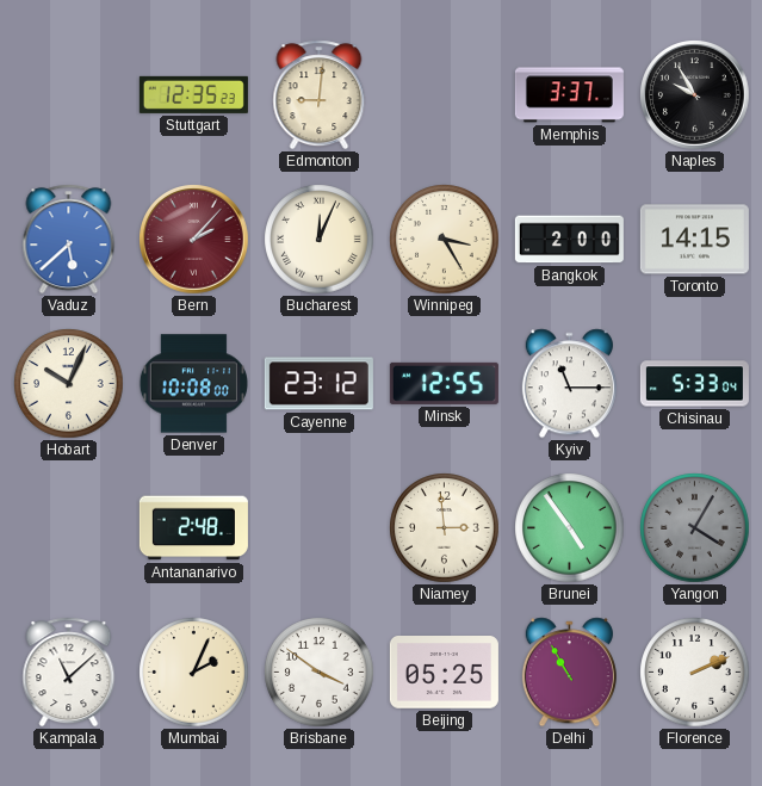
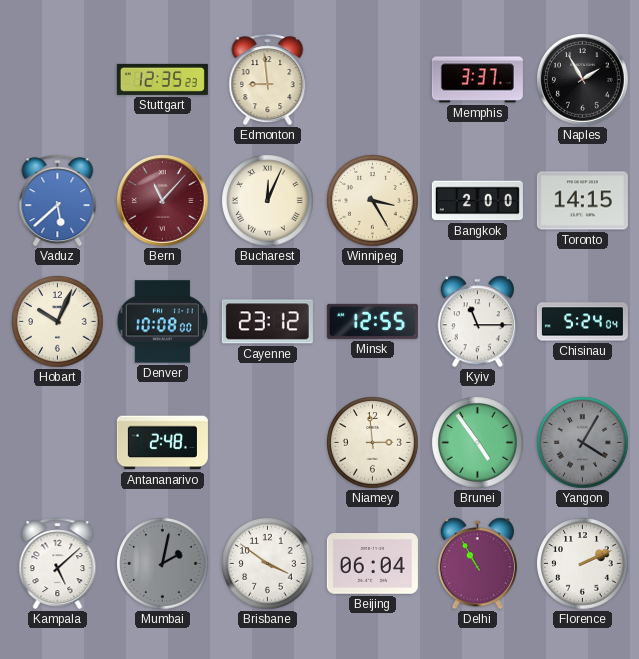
Edmonton: 9:01 -> 8:59
Naples: 9:55 -> 1:55
Bern: 2:07 -> 11:07
Chisinau: 5:33 -> 5:24
Kampala: 11:08 -> 5:08
Mumbai: 2:04 -> 2:02
Mumbai dial: cream -> grey
Beijing: 05:25 -> 06:04
